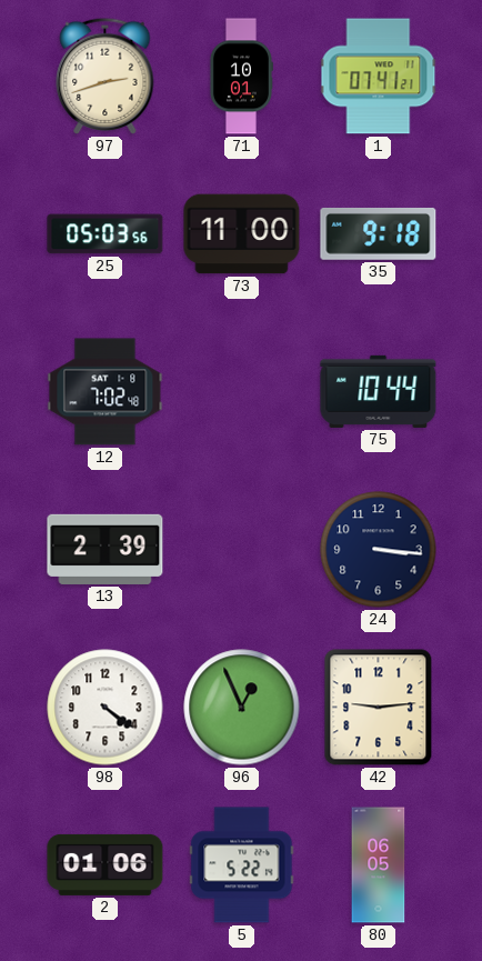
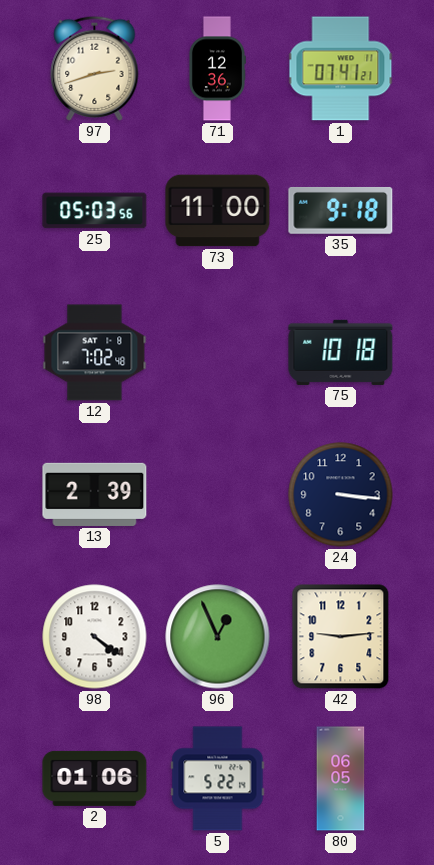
71: 10:01 -> 12:36
75: 10:44 -> 10:18
